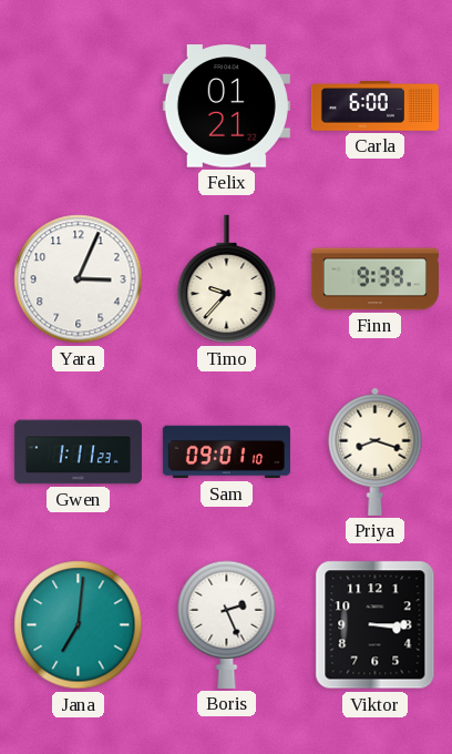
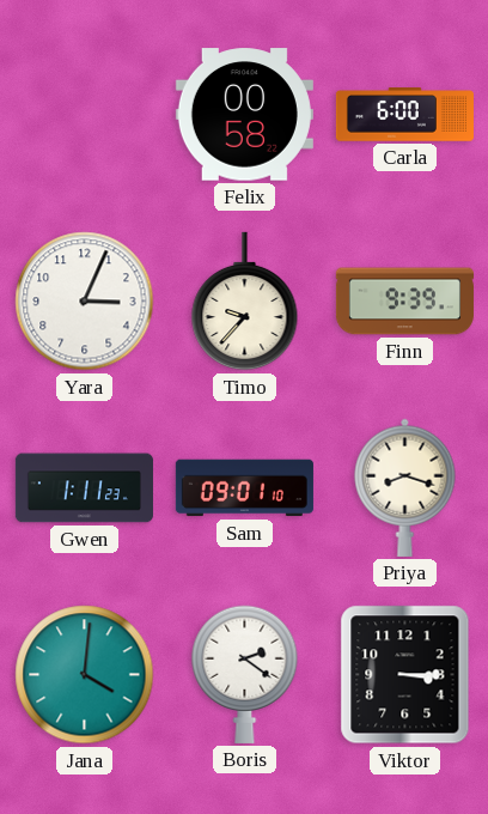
Felix: 01:21 -> 00:58
Jana: 7:01 -> 4:01
Boris: 2:26 -> 2:21
